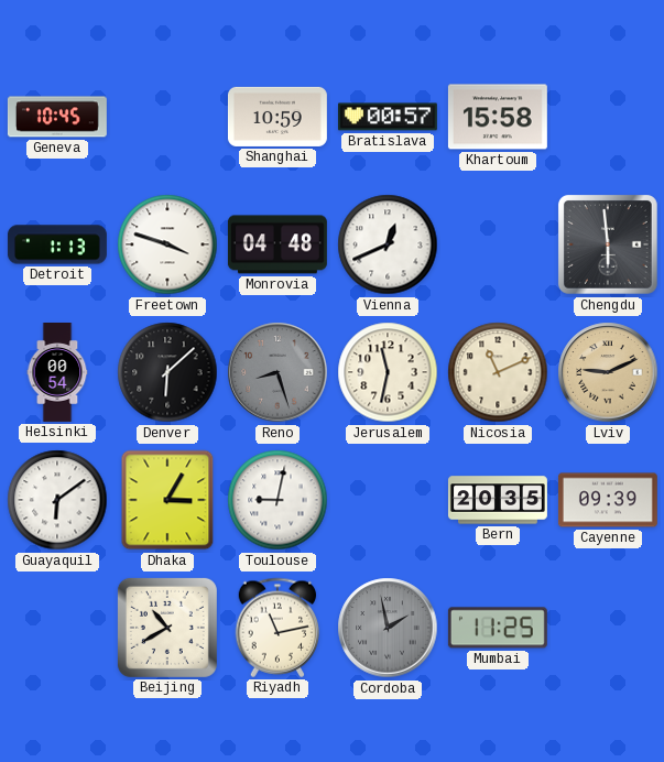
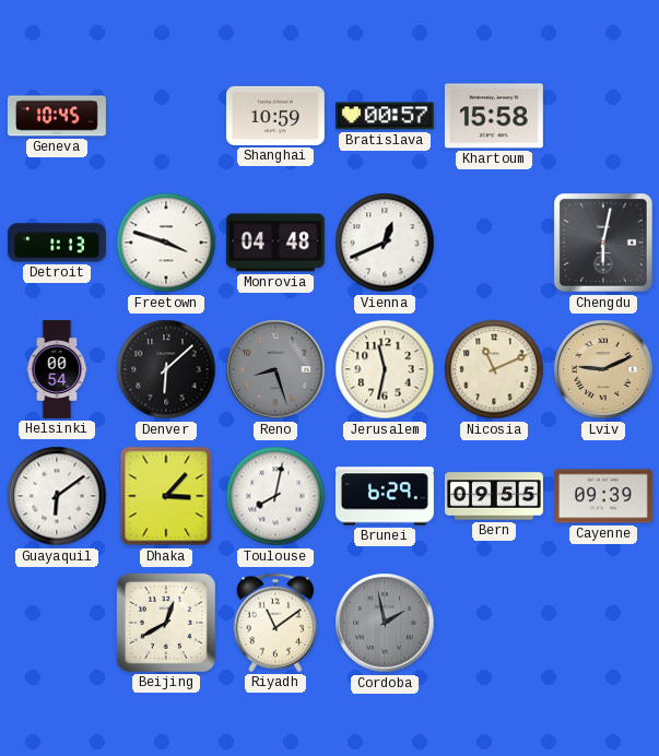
Chengdu: 5:59 -> 6:02
Dhaka: 3:05 -> 3:07
Toulouse: 9:02 -> 8:02
Brunei: none -> 6:29
Bern: 20:35 -> 09:55
Beijing: 10:40 -> 12:40
Riyadh: 11:13 -> 11:09
Mumbai: 11:25 -> none
